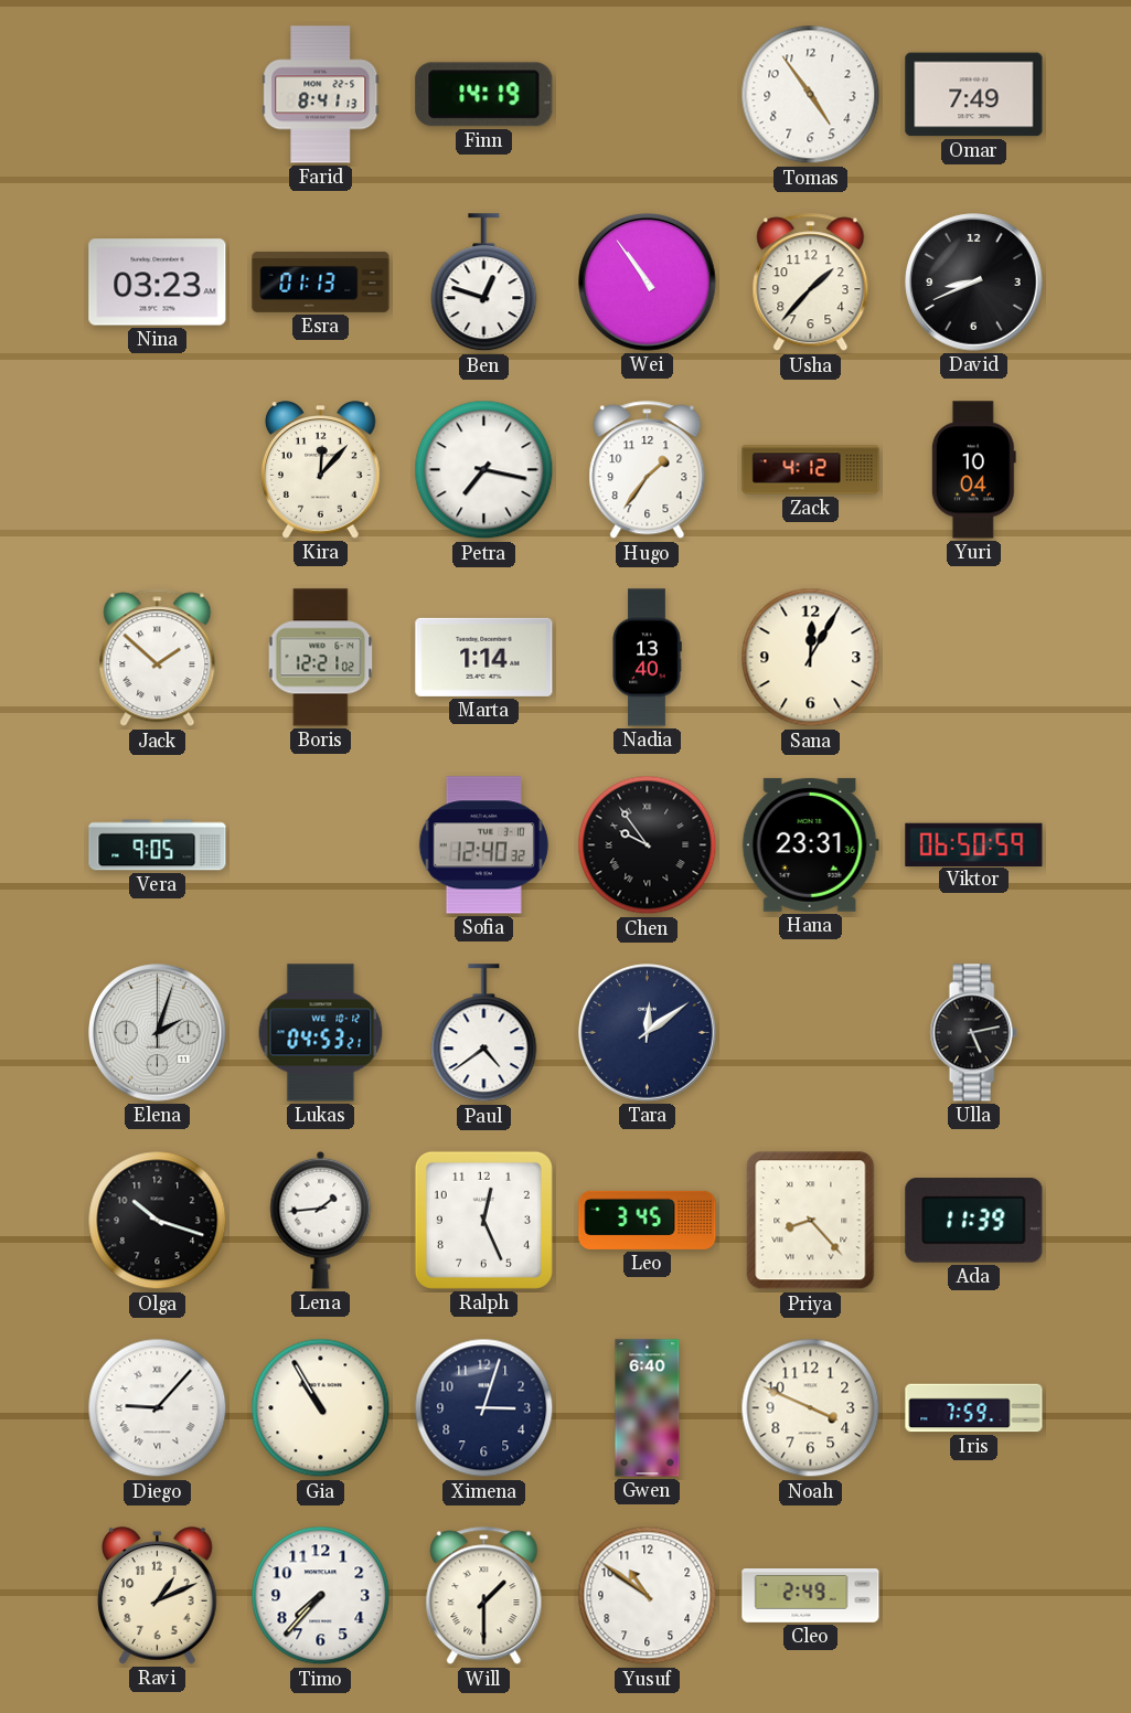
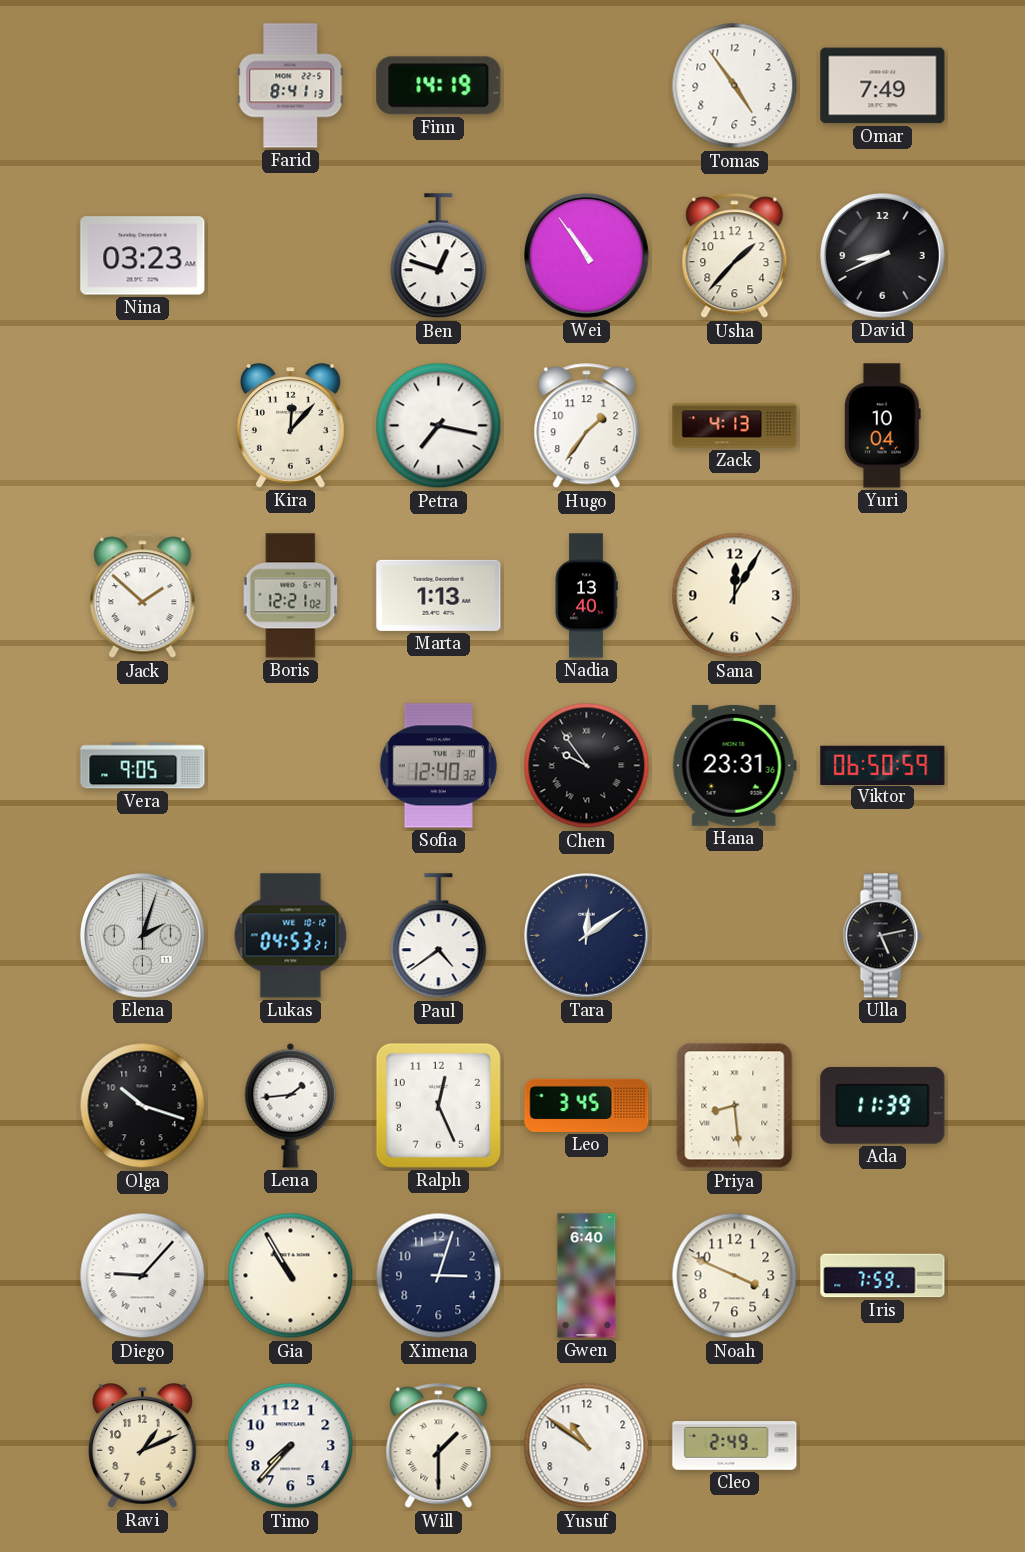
Esra: 01:13 -> none
Zack: 4:12 -> 4:13
Marta: 1:14 -> 1:13
Priya: 8:23 -> 8:29
